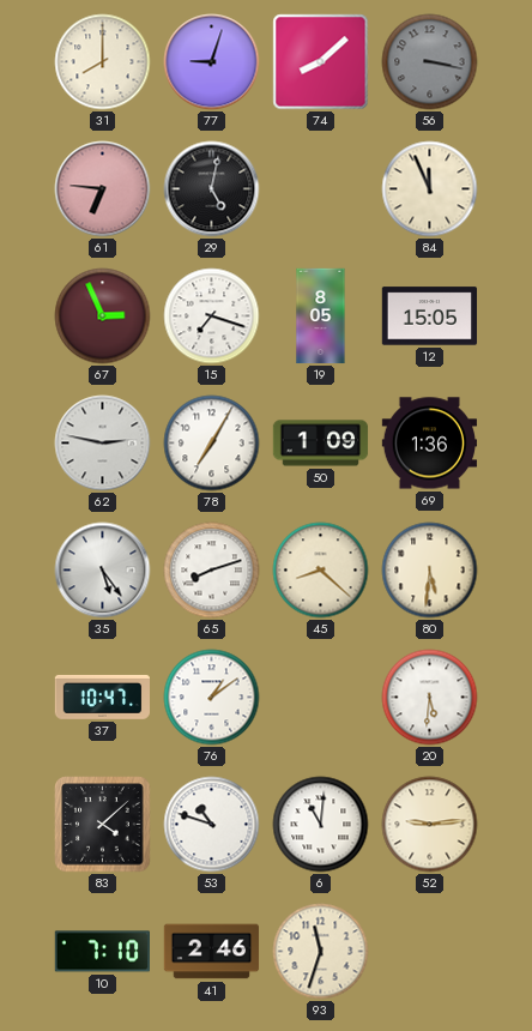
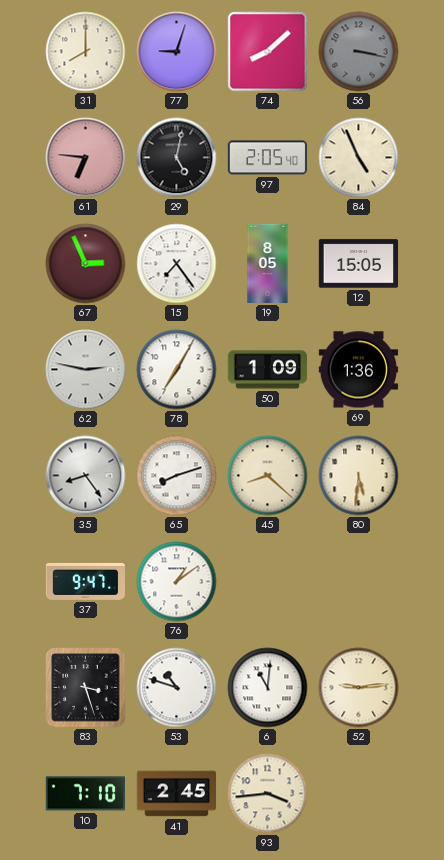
97: none -> 2:05
84: 11:56 -> 4:56
15: 7:18 -> 7:24
35: 5:24 -> 8:24
37: 10:47 -> 9:47
20: 5:31 -> none
83: 4:08 -> 3:27
41: 2:46 -> 2:45
93: 11:33 -> 3:44
